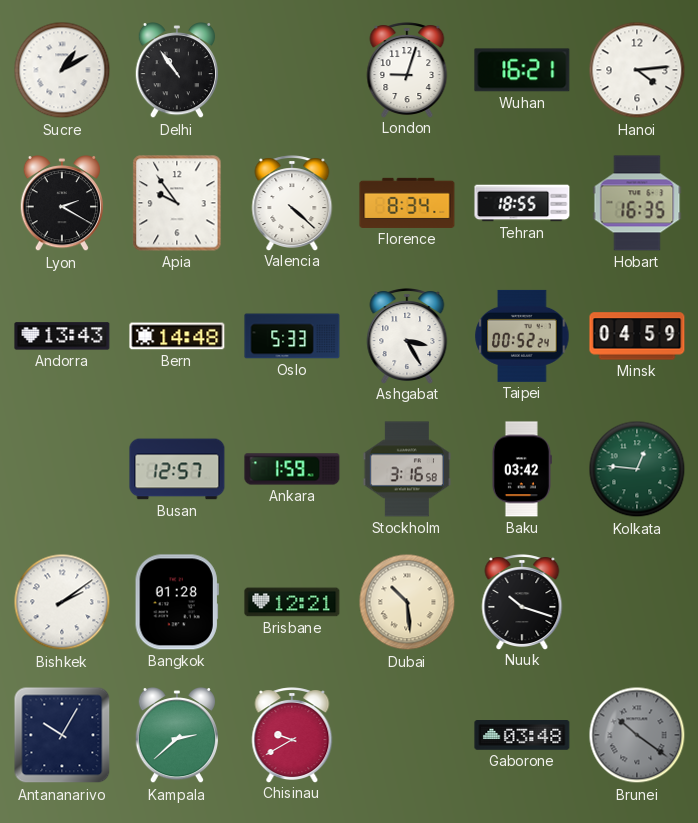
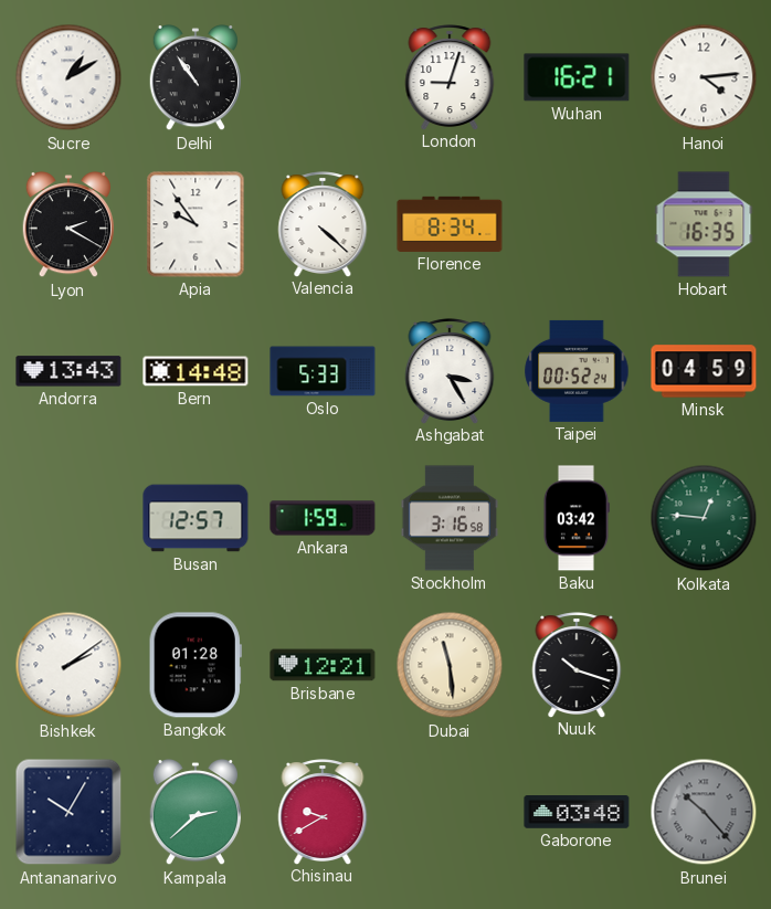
Tehran: 18:55 -> none
Dubai: 10:29 -> 11:29
Brunei: 10:21 -> 10:23
